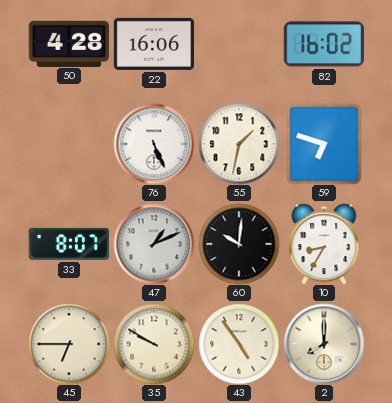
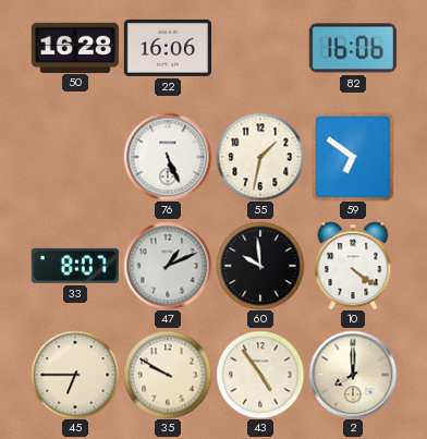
50: 4:28 -> 16:28
82: 16:02 -> 16:06
59: 6:48 -> 6:51
60: 10:01 -> 9:59
10: 8:35 -> 4:21
